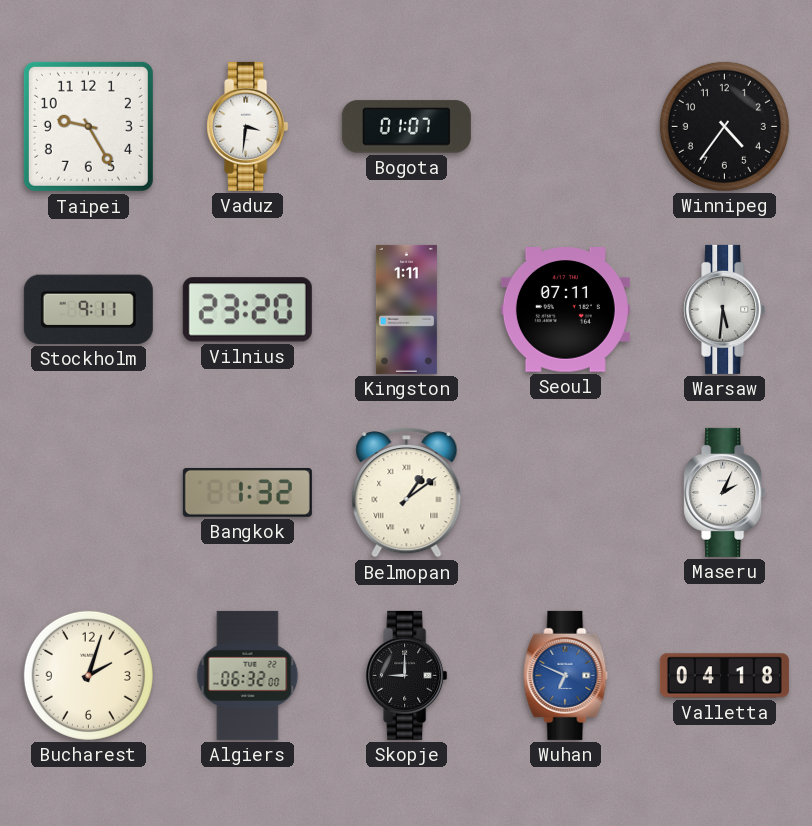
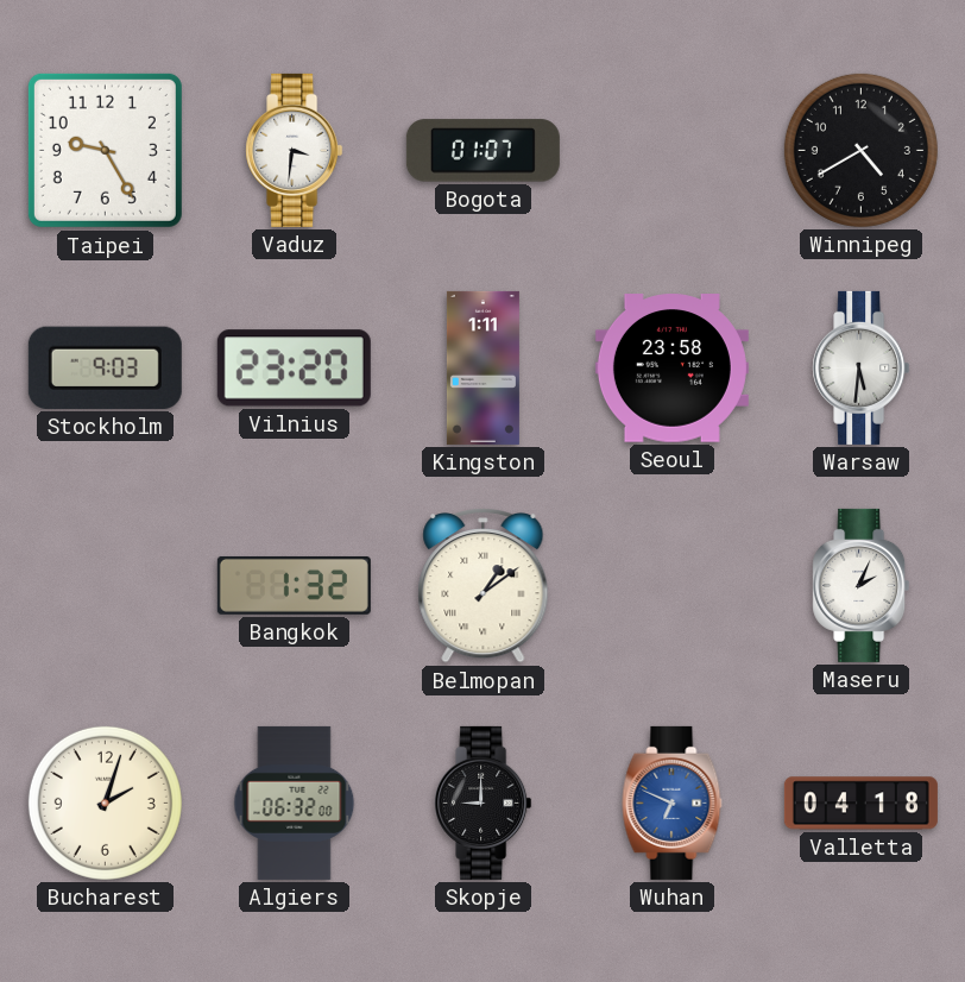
Winnipeg: 4:36 -> 4:40
Stockholm: 9:11 -> 9:03
Seoul: 07:11 -> 23:58
